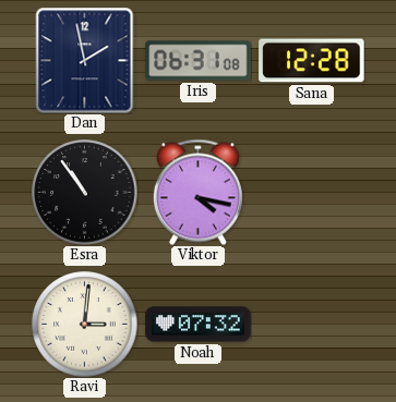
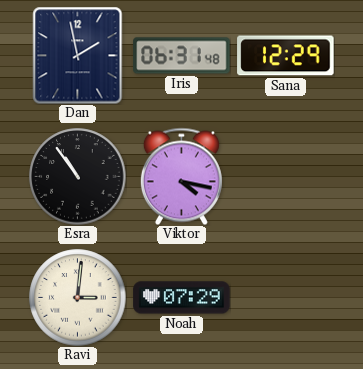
Iris: 06:31:08 -> 06:31:48
Sana: 12:28 -> 12:29
Noah: 07:32 -> 07:29
